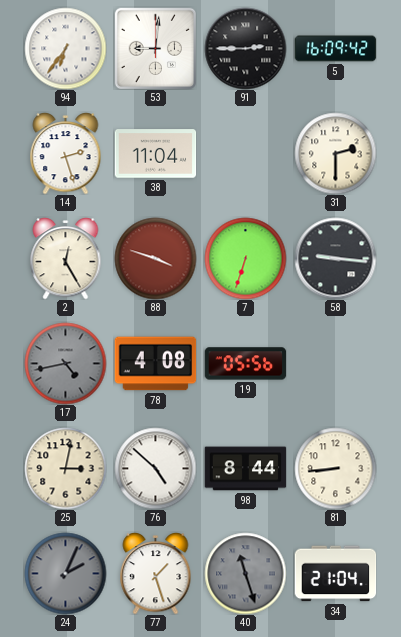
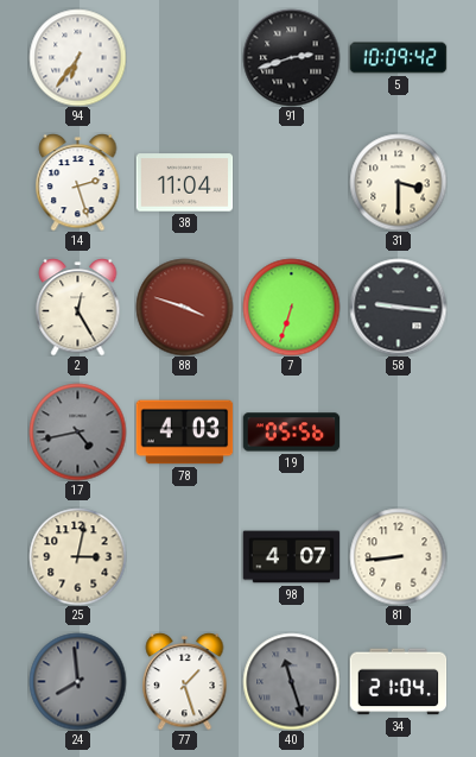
53: 9:01 -> none
91: 2:45 -> 2:42
5: 16:09 -> 10:09
31: 2:30 -> 3:30
78: 4:08 -> 4:03
76: 4:52 -> none
98: 8:44 -> 4:07
24: 2:04 -> 7:59
